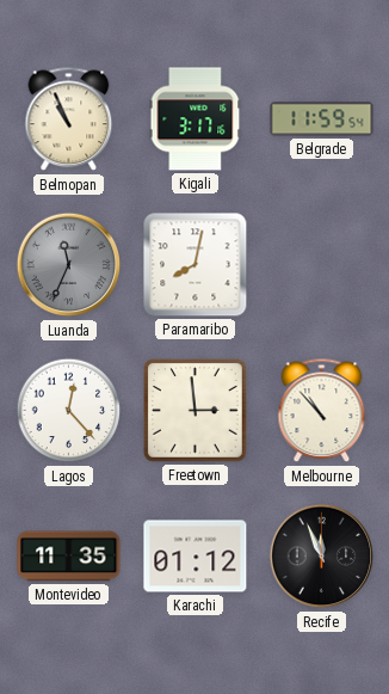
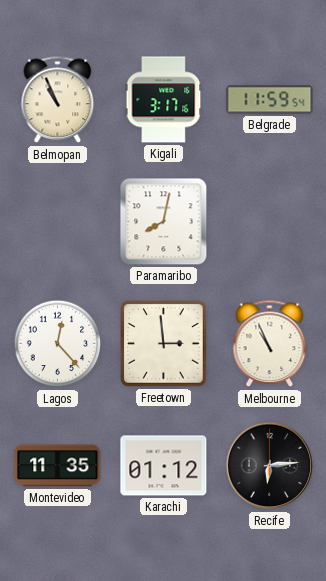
Luanda: 11:34 -> none
Melbourne: 10:53 -> 10:56
Recife: 11:56 -> 6:14
